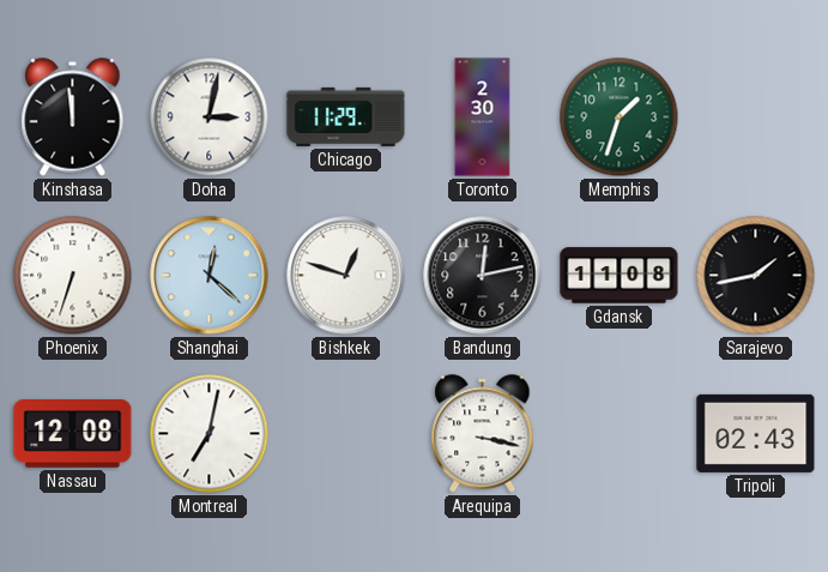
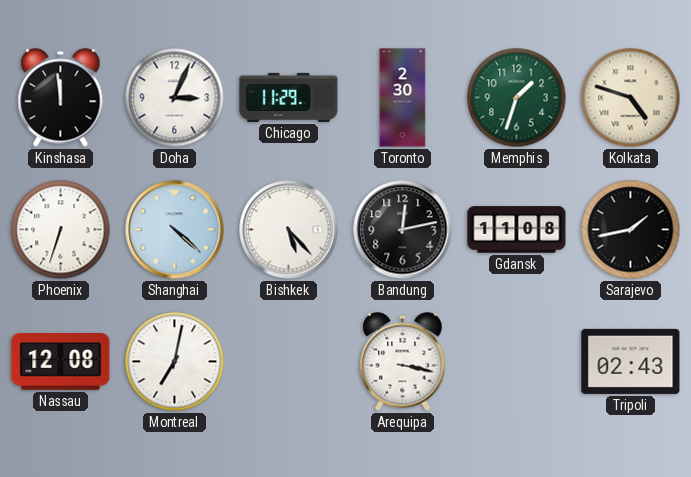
Doha: 3:02 -> 3:04
Kolkata: none -> 4:48
Shanghai: 12:22 -> 4:22
Bishkek: 12:48 -> 5:23
